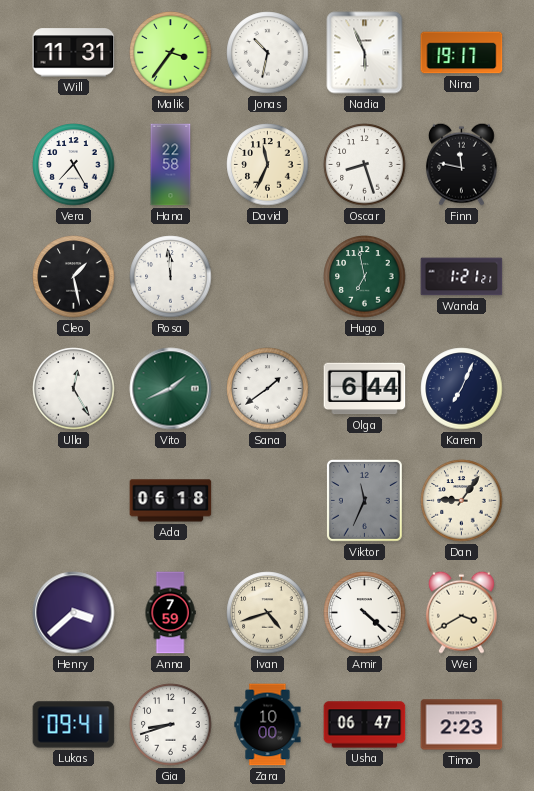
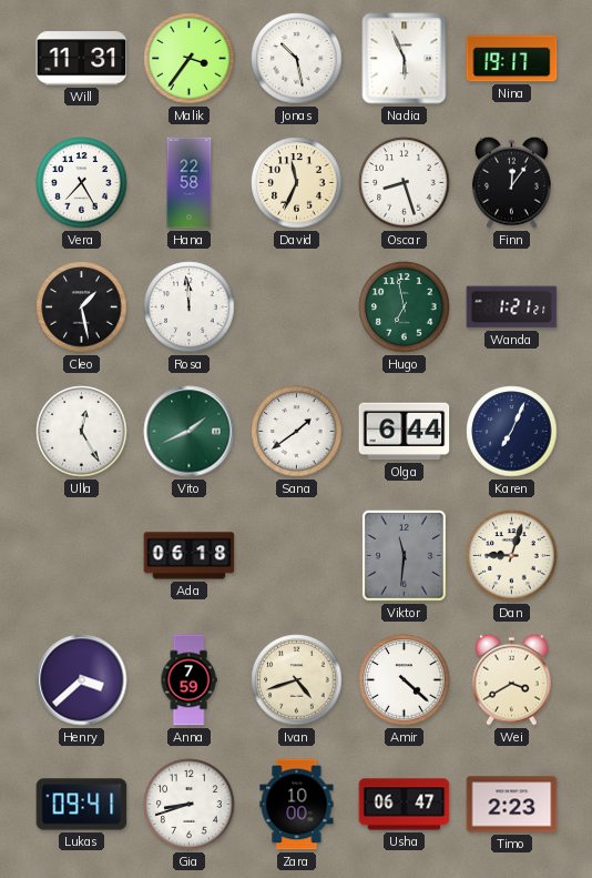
Jonas: 10:32 -> 10:28
Finn: 11:47 -> 12:06
Viktor: 11:34 -> 11:31
Dan: 9:06 -> 9:03
